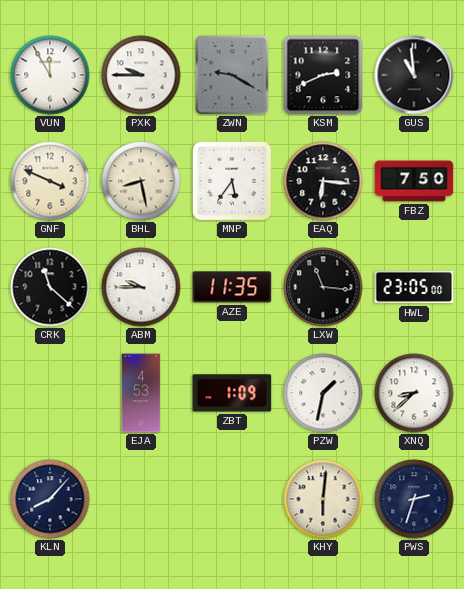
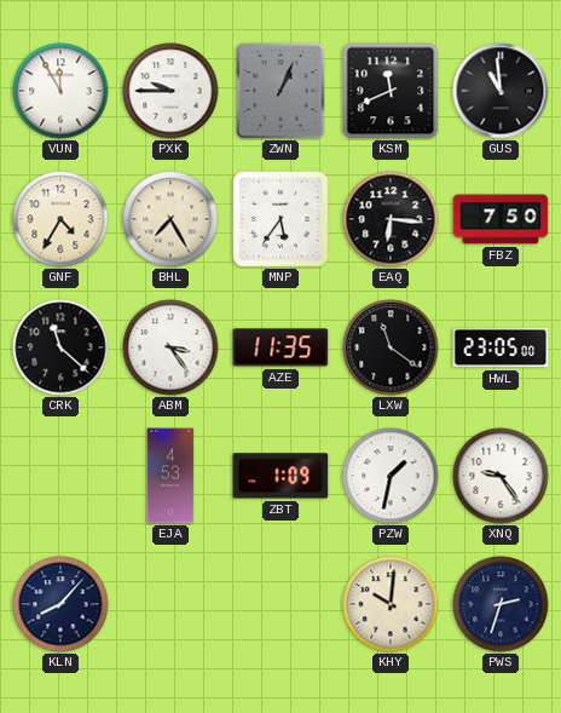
ZWN: 9:20 -> 1:04
KSM: 2:41 -> 11:41
GNF: 3:49 -> 4:35
BHL: 8:28 -> 7:25
ABM: 9:45 -> 3:24
LXW: 11:16 -> 11:21
XNQ: 8:38 -> 9:24
KHY: 6:01 -> 10:01
